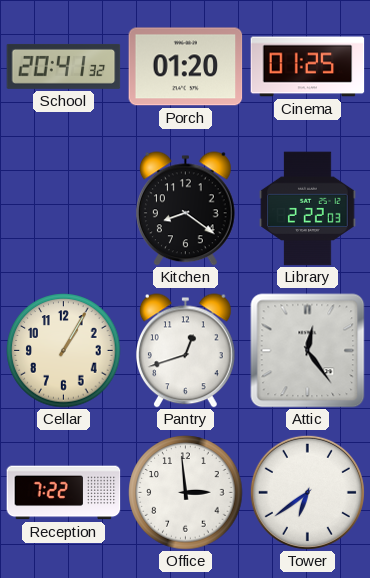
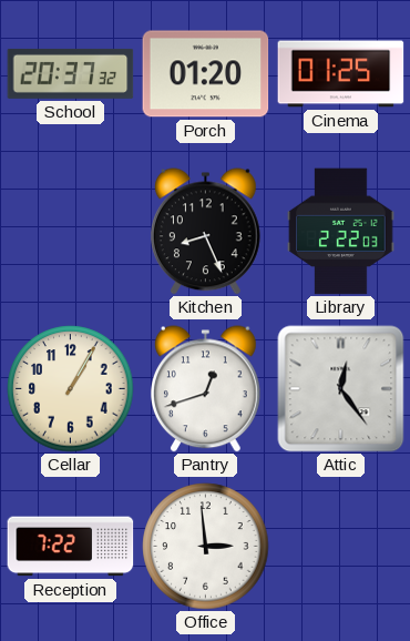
School: 20:41 -> 20:37
Kitchen: 8:21 -> 8:26
Tower: 6:39 -> none
